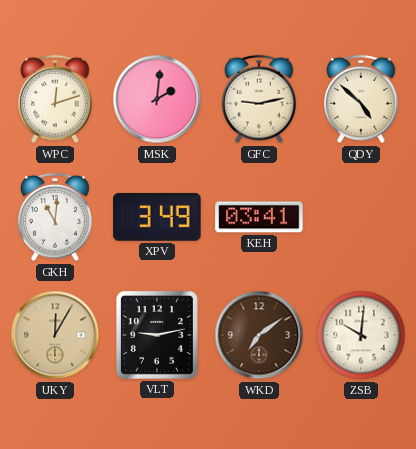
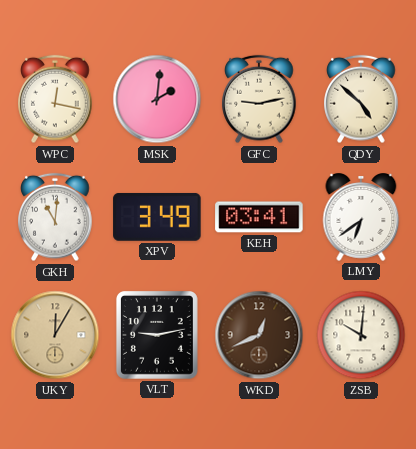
WPC: 12:12 -> 12:17
LMY: none -> 6:39
WKD: 7:09 -> 12:41
